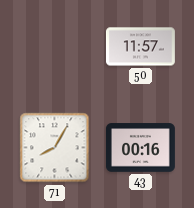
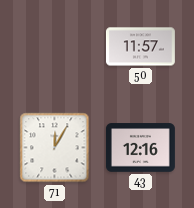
71: 8:05 -> 12:05
43: 00:16 -> 12:16
